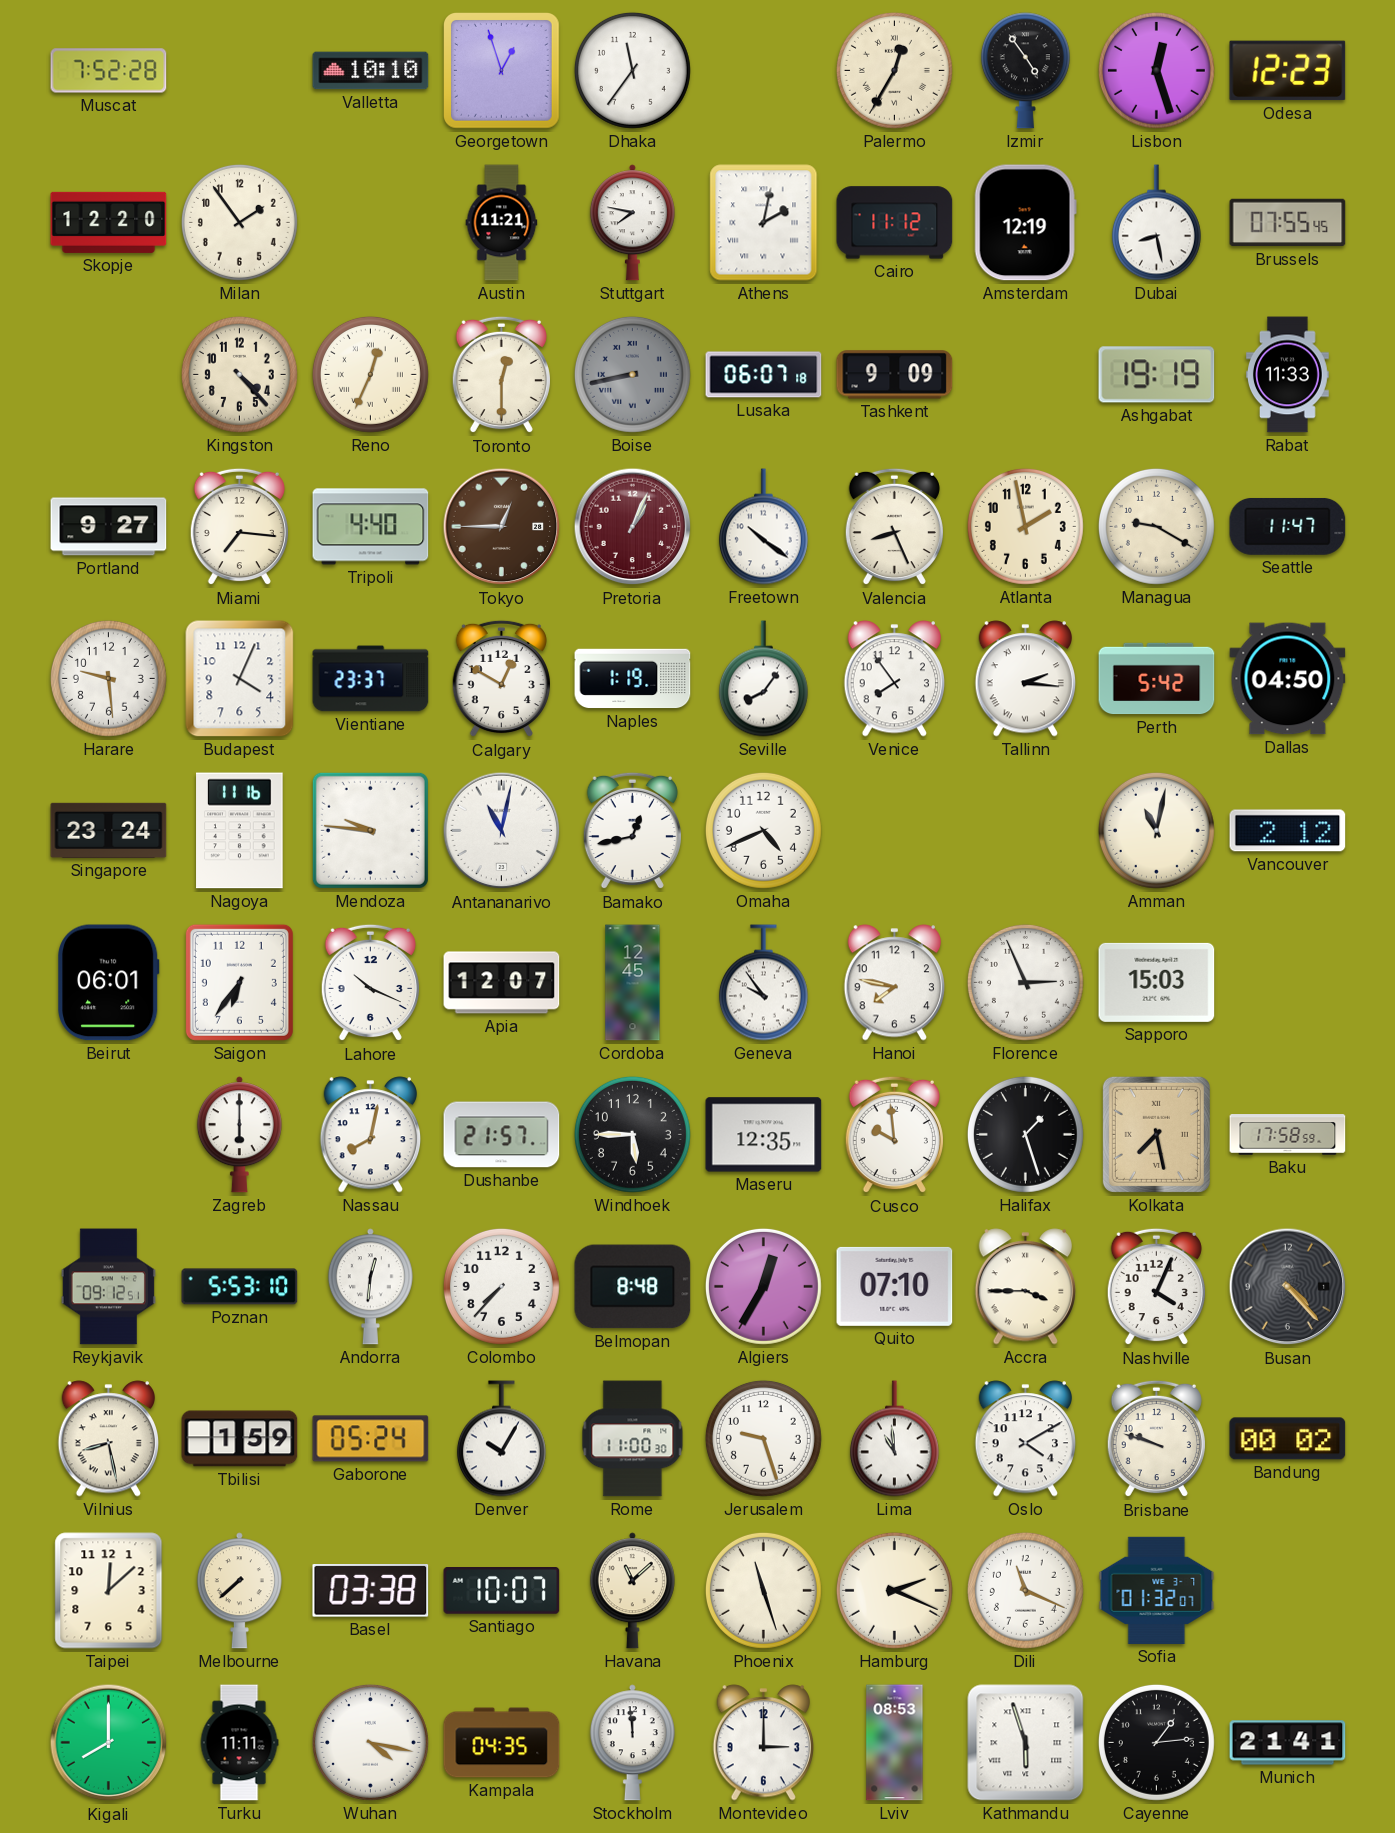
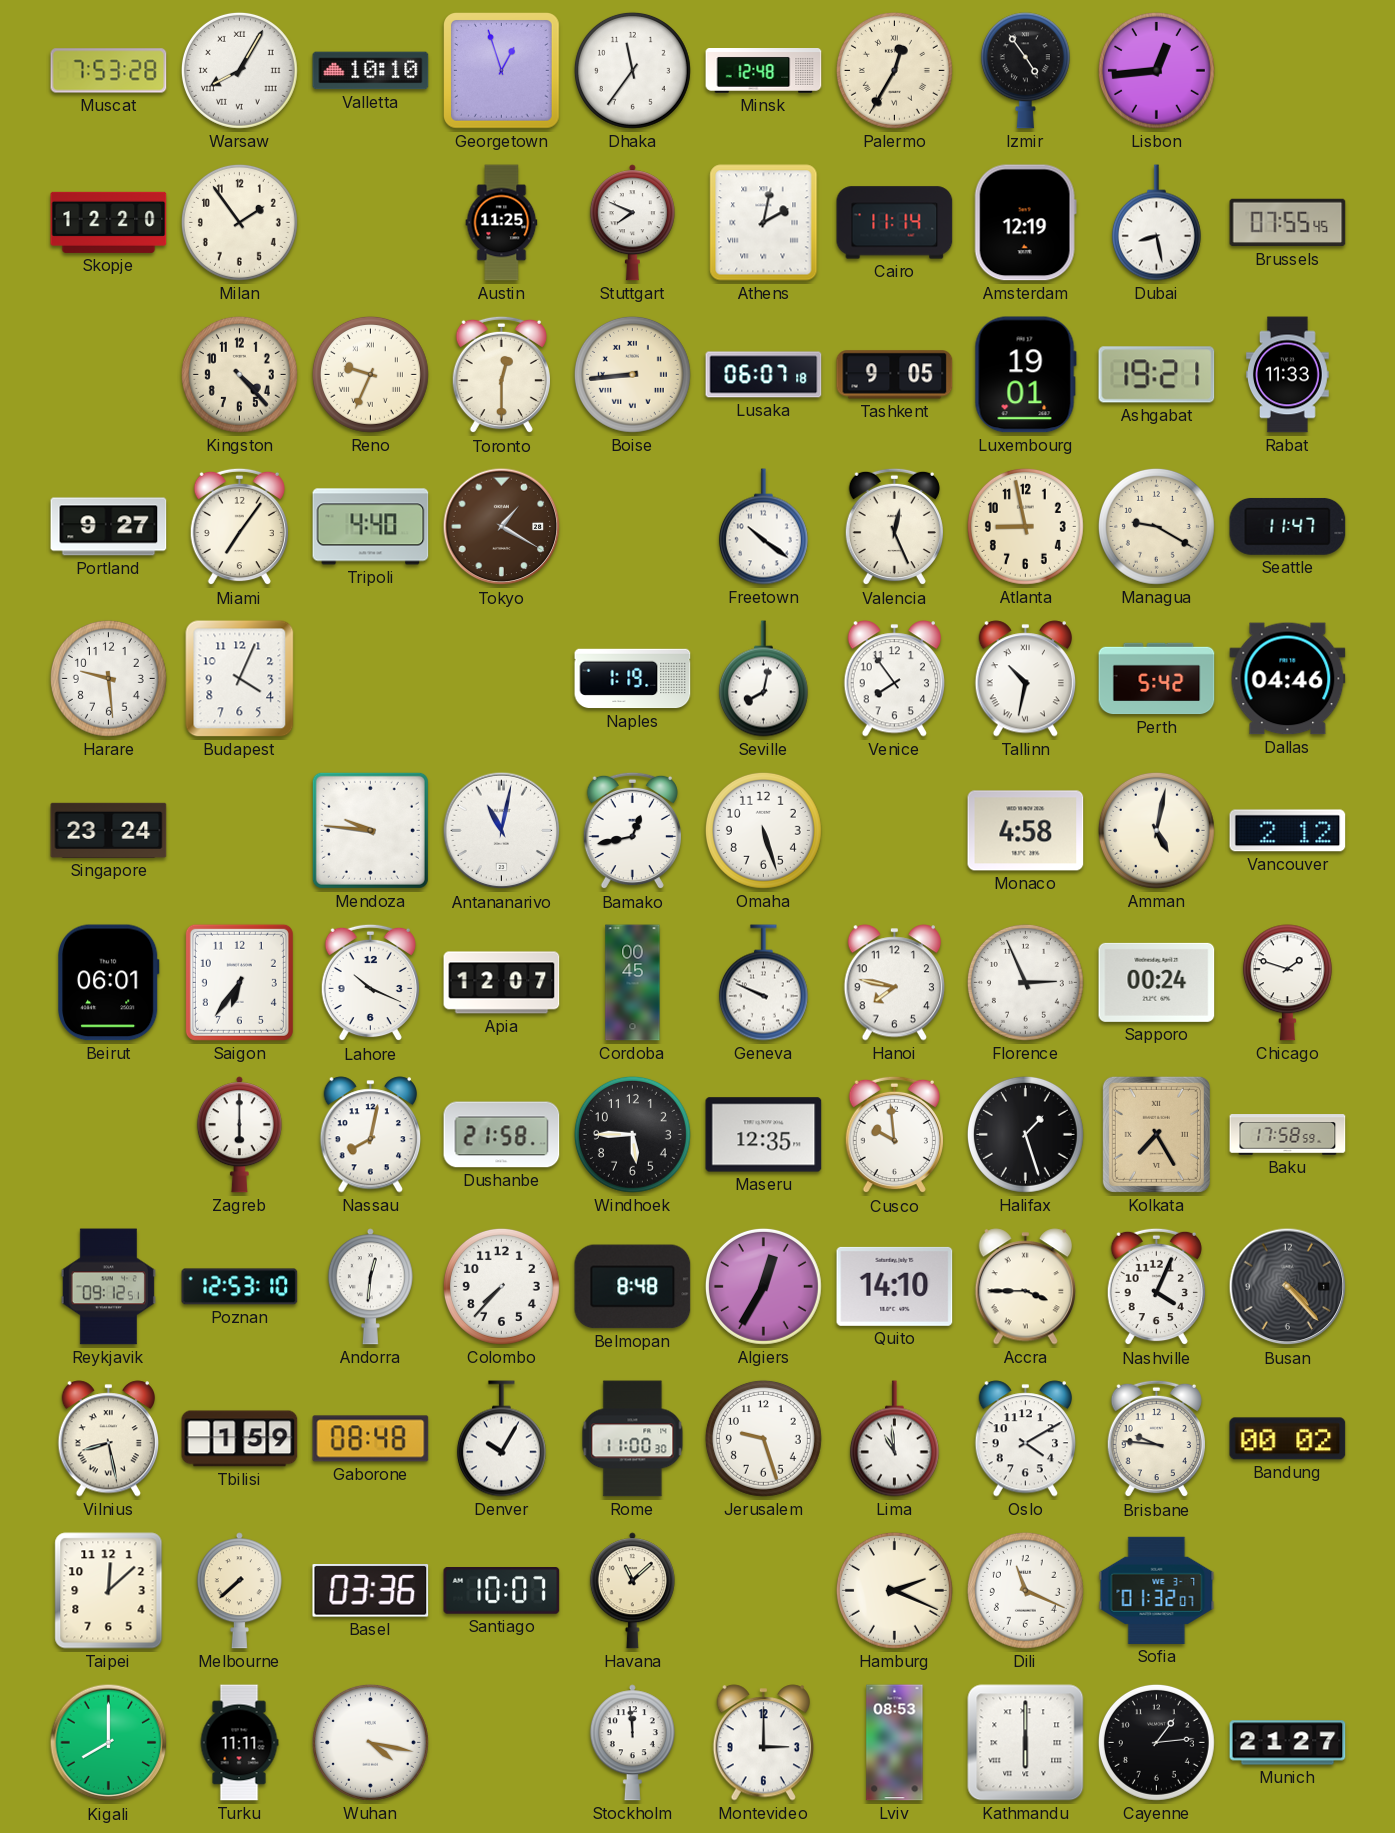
Muscat: 7:52 -> 7:53
Warsaw: none -> 8:05
Minsk: none -> 12:48
Lisbon: 12:27 -> 12:44
Odesa: 12:23 -> none
Austin: 11:21 -> 11:25
Stuttgart: 7:47 -> 7:49
Cairo: 11:12 -> 11:14
Reno: 12:34 -> 9:34
Boise: 8:43 -> 8:44
Boise dial: grey -> cream
Tashkent: 9:09 -> 9:05
Luxembourg: none -> 19:01
Ashgabat: 19:19 -> 19:21
Miami: 7:16 -> 7:06
Tokyo: 12:45 -> 1:20
Pretoria: 1:04 -> none
Valencia: 8:26 -> 12:26
Atlanta: 1:58 -> 8:58
Vientiane: 23:37 -> none
Calgary: 12:50 -> none
Seville: 8:06 -> 8:02
Tallinn: 2:16 -> 10:32
Dallas: 04:50 -> 04:46
Nagoya: 11:16 -> none
Omaha: 4:41 -> 5:27
Monaco: none -> 4:58
Amman: 11:02 -> 5:02
Cordoba: 12:45 -> 00:45
Geneva: 9:54 -> 9:49
Sapporo: 15:03 -> 00:24
Chicago: none -> 1:48
Dushanbe: 21:57 -> 21:58
Kolkata: 7:28 -> 7:25
Poznan: 5:53 -> 12:53
Quito: 07:10 -> 14:10
Gaborone: 05:24 -> 08:48
Brisbane: 9:48 -> 9:46
Basel: 03:38 -> 03:36
Phoenix: 11:27 -> none
Kampala: 04:35 -> none
Kathmandu: 5:57 -> 6:00
Munich: 21:41 -> 21:27
